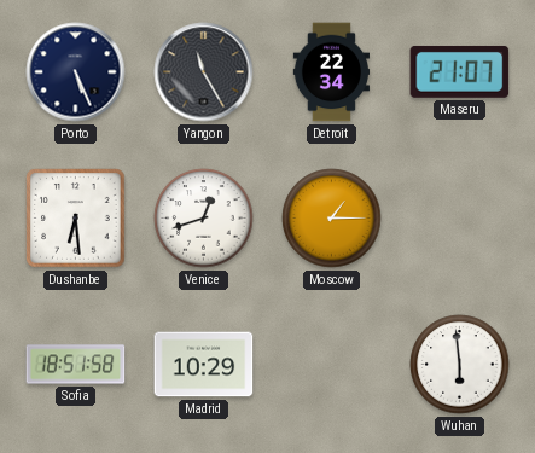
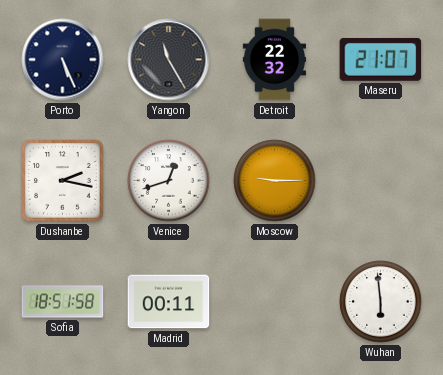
Detroit: 22:34 -> 22:32
Dushanbe: 6:29 -> 2:17
Moscow: 1:15 -> 9:15
Madrid: 10:29 -> 00:11
